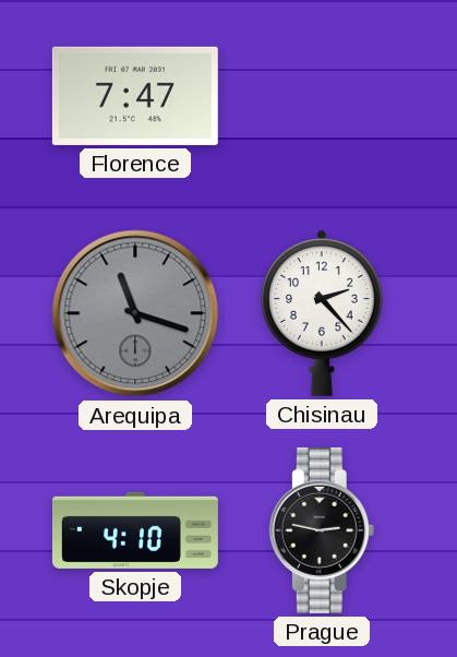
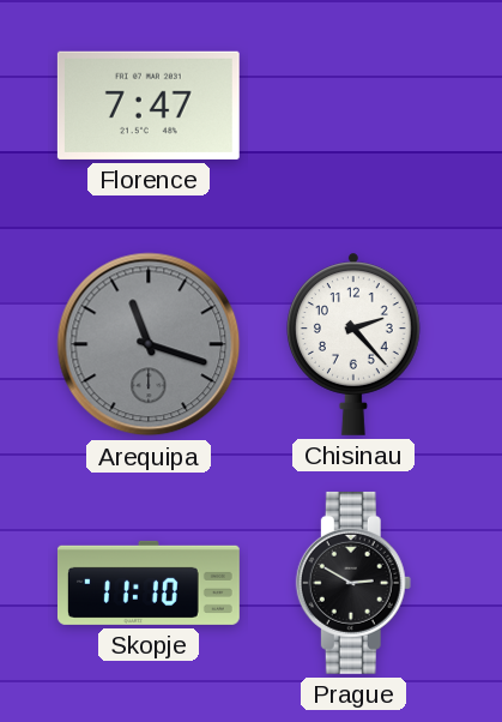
Skopje: 4:10 -> 11:10
Prague: 2:47 -> 2:50
